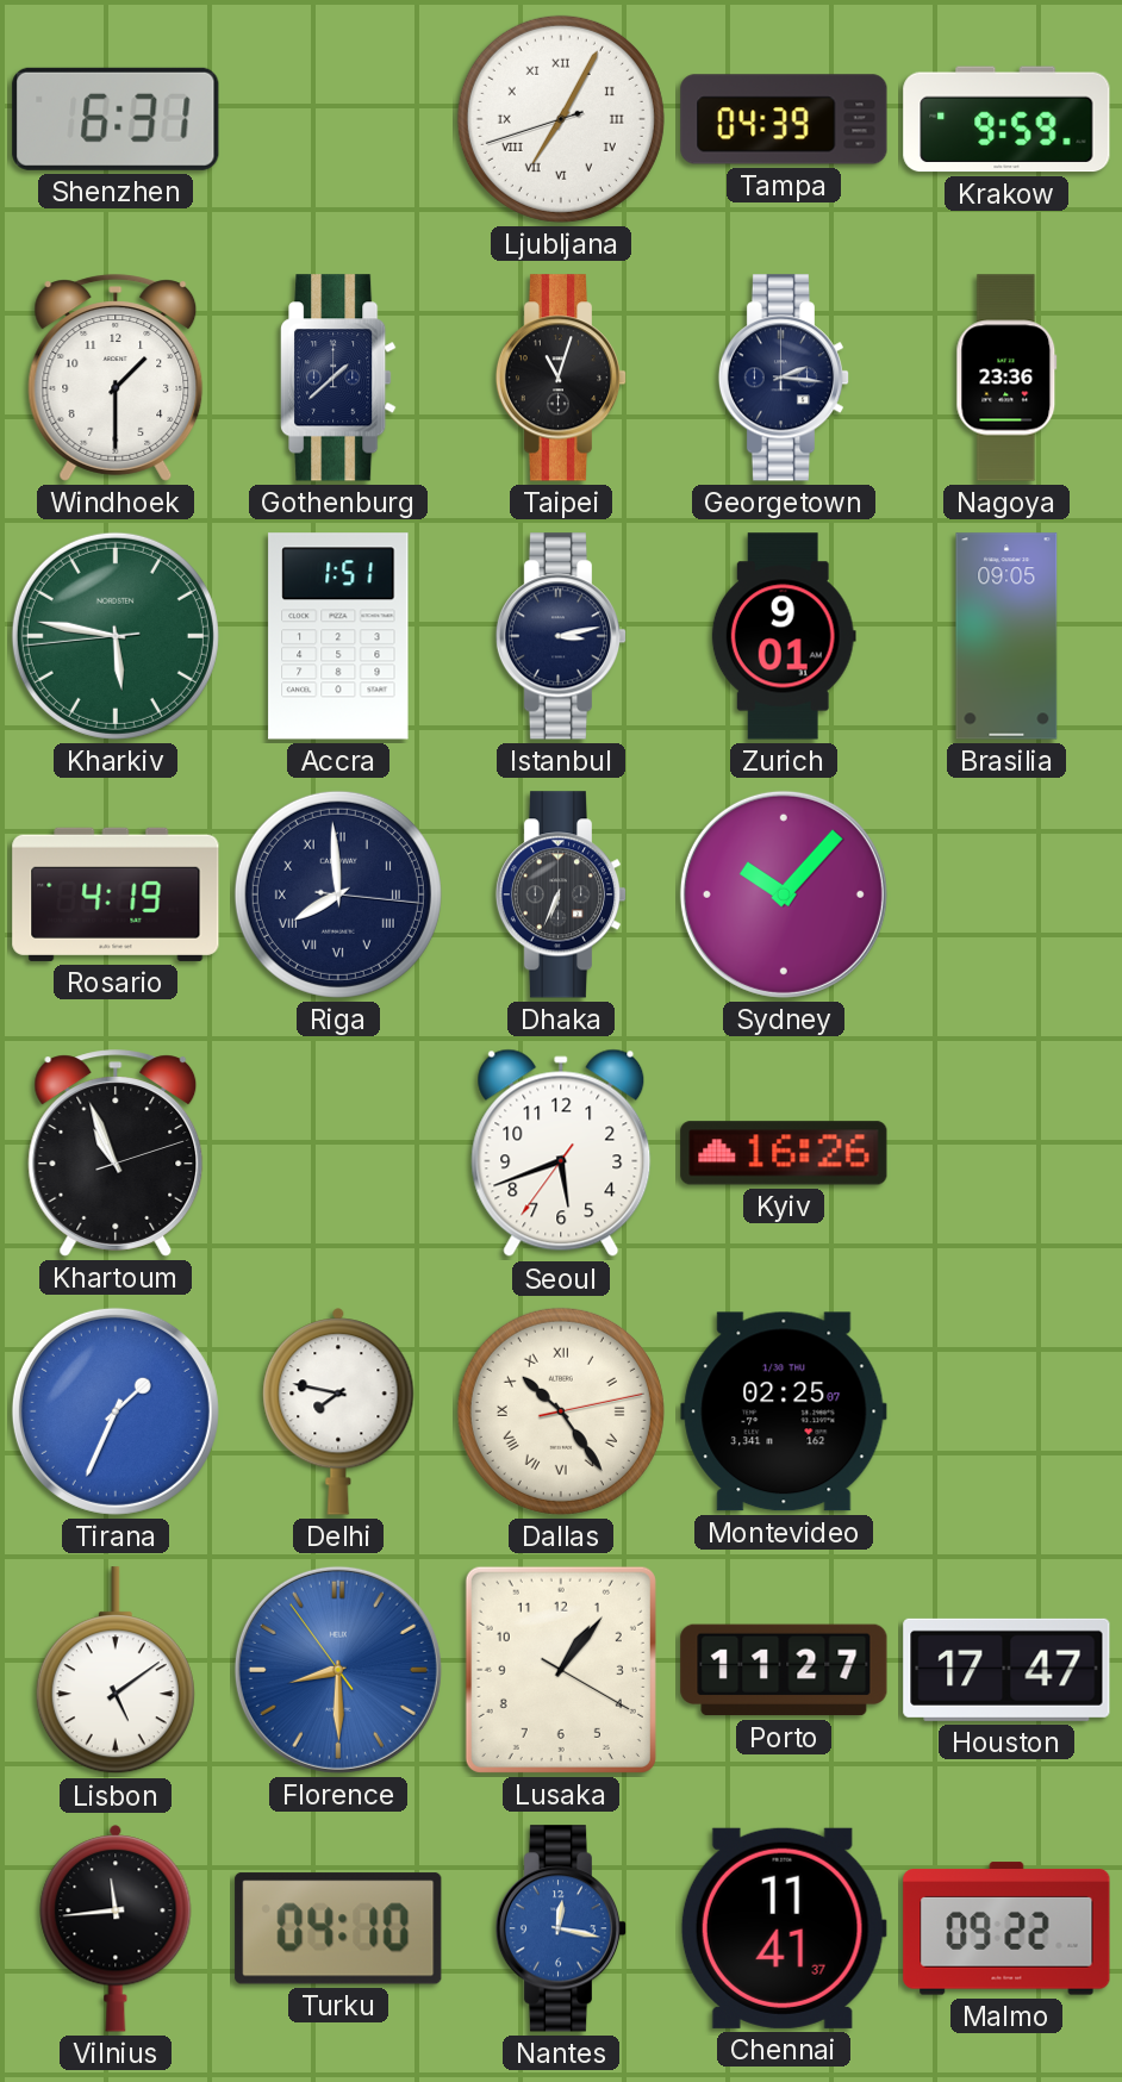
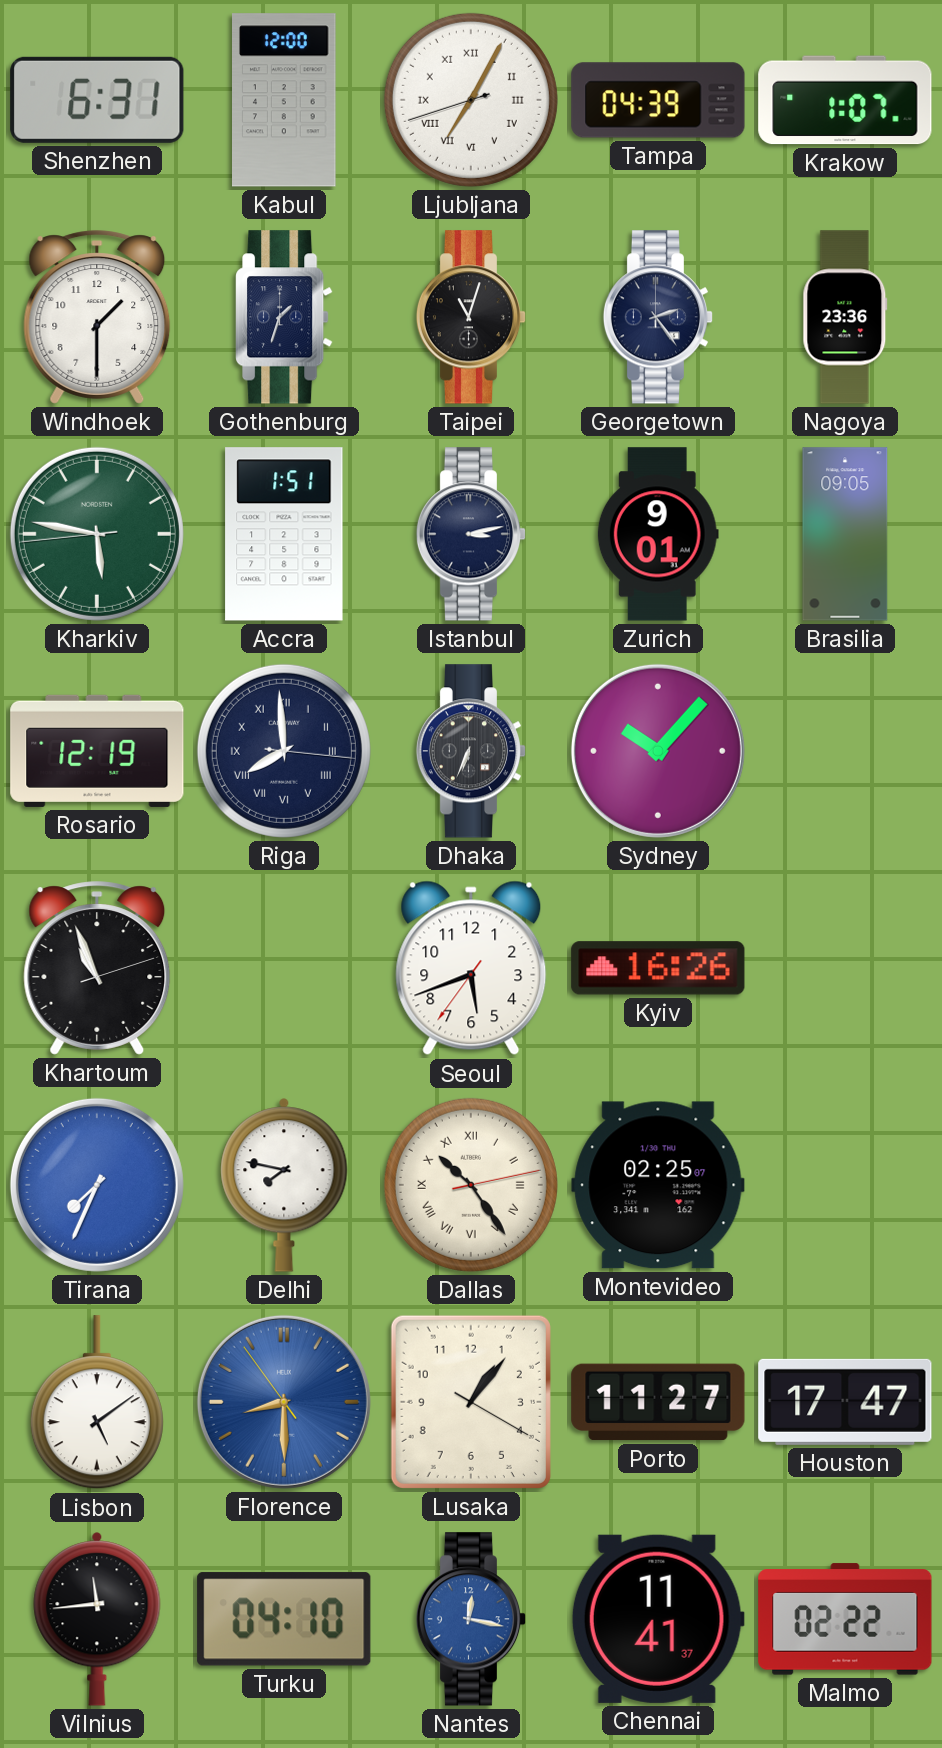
Kabul: none -> 12:00
Krakow: 9:59 -> 1:07
Gothenburg: 1:38 -> 1:33
Georgetown: 2:16 -> 2:24
Rosario: 4:19 -> 12:19
Tirana: 1:34 -> 7:34
Malmo: 09:22 -> 02:22
